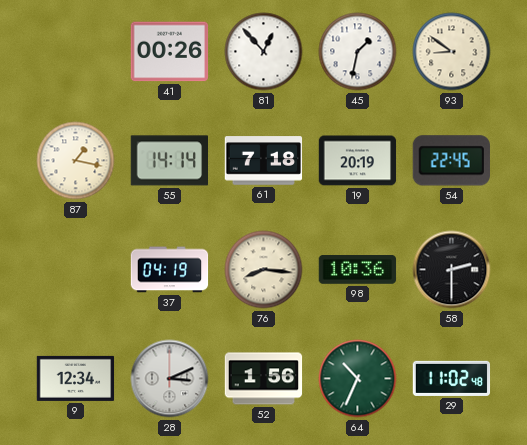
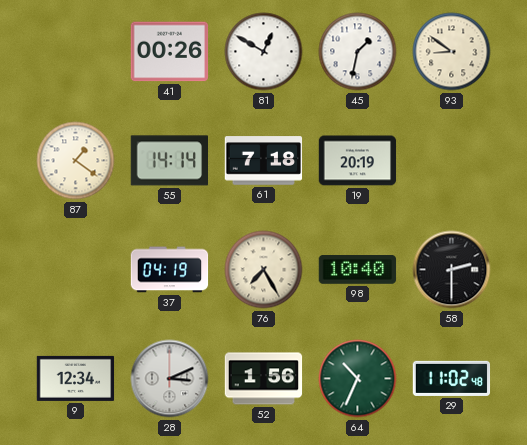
81: 12:53 -> 12:50
87: 1:17 -> 1:21
54: 22:45 -> none
76: 8:16 -> 7:25
98: 10:36 -> 10:40
